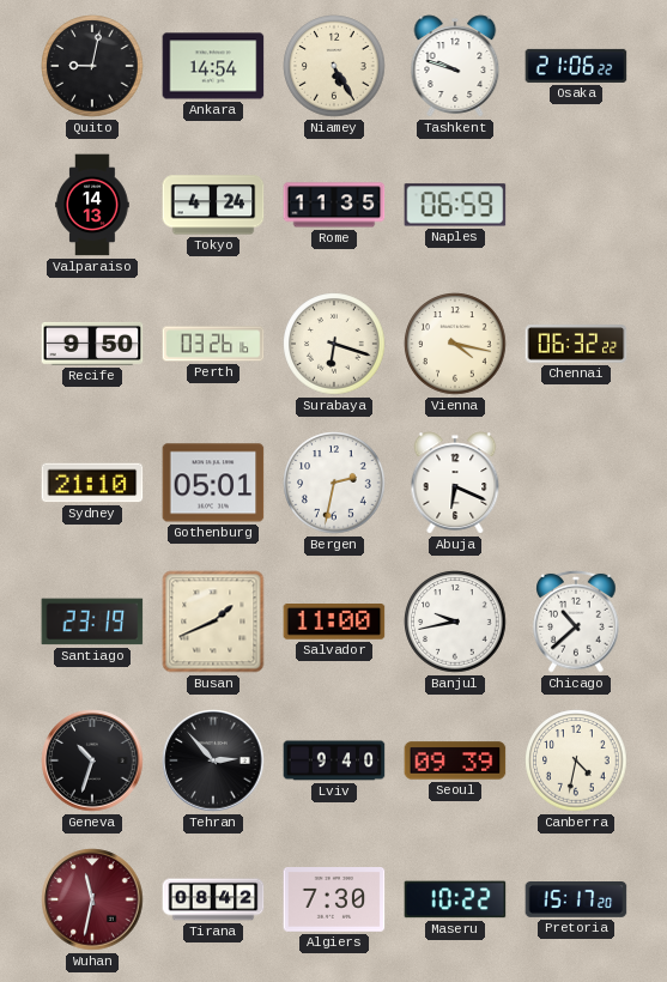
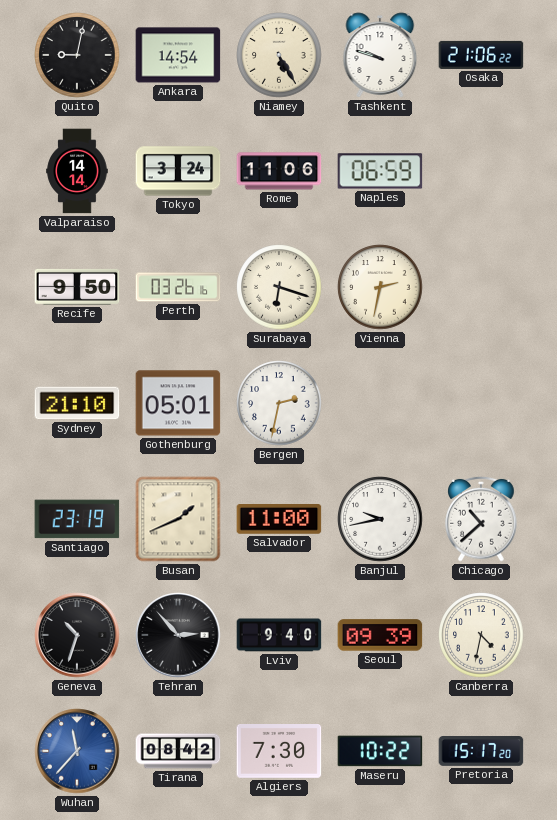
Valparaiso: 14:13 -> 14:14
Tokyo: 4:24 -> 3:24
Rome: 11:35 -> 11:06
Vienna: 4:17 -> 2:32
Chennai: 06:32 -> none
Abuja: 6:19 -> none
Wuhan: 11:32 -> 11:37
Wuhan dial: burgundy -> blue
